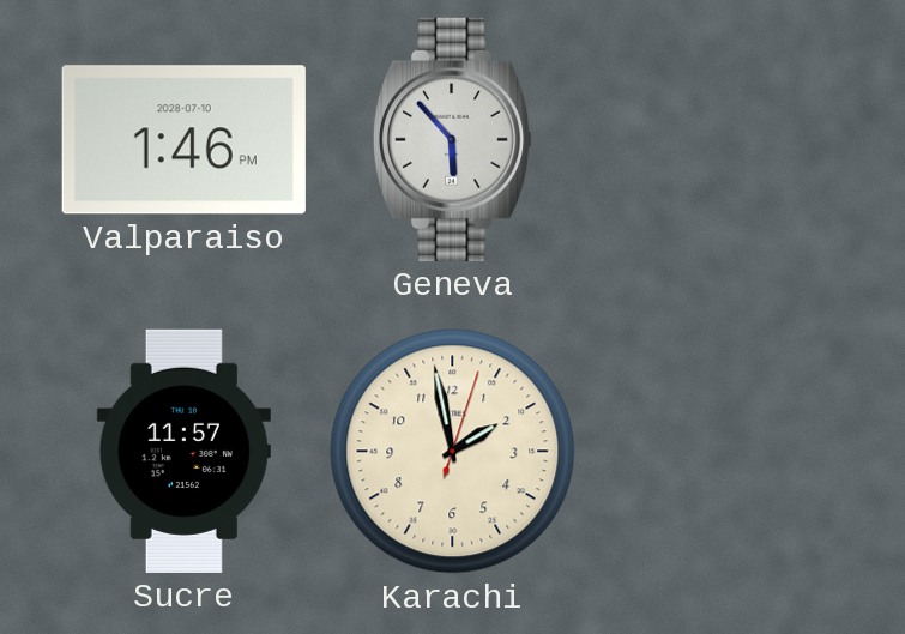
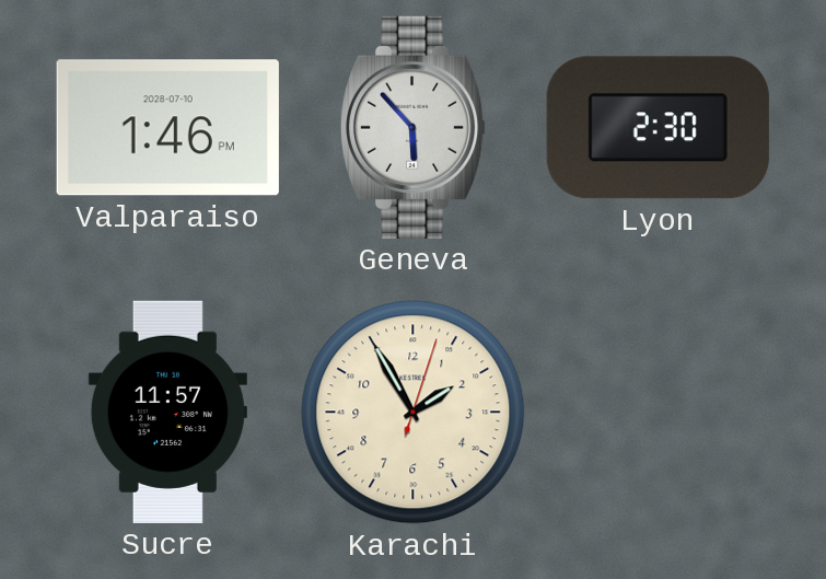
Lyon: none -> 2:30
Karachi: 1:58 -> 1:55
